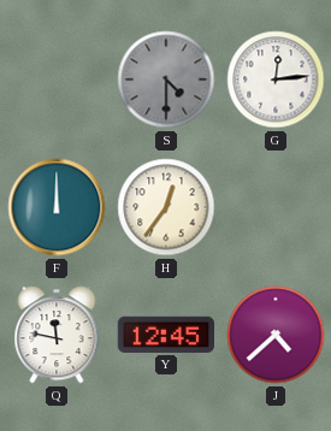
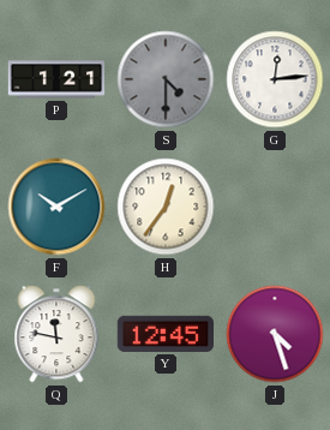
P: none -> 1:21
F: 12:00 -> 10:10
J: 4:38 -> 4:27
